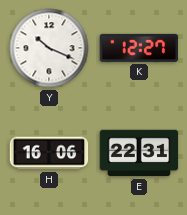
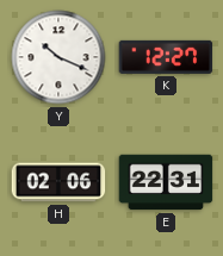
H: 16:06 -> 02:06
